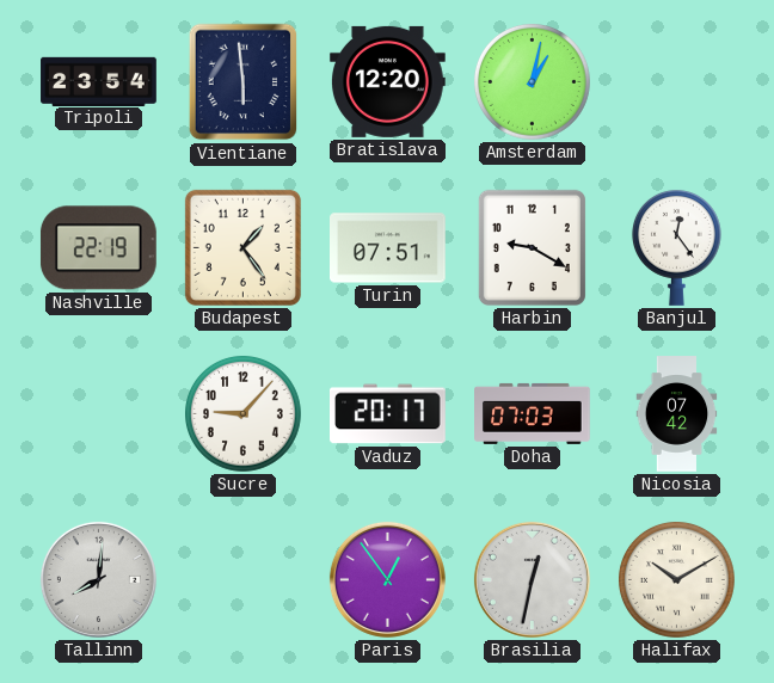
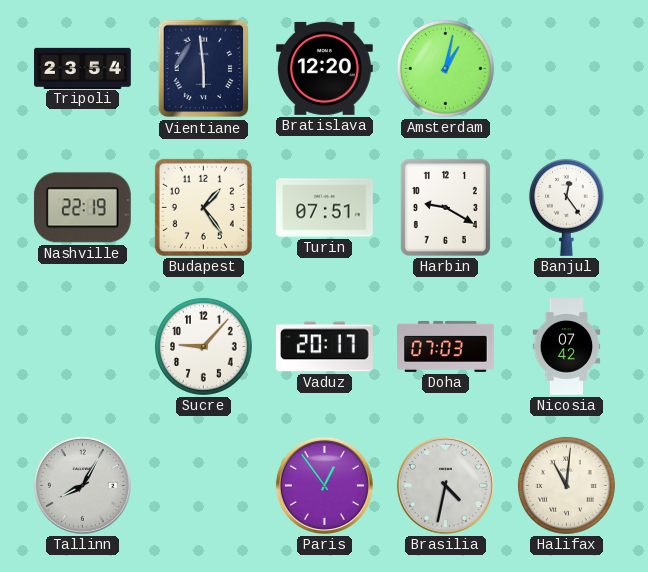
Tallinn: 8:01 -> 8:05
Brasilia: 12:32 -> 4:32
Halifax: 10:10 -> 11:01
